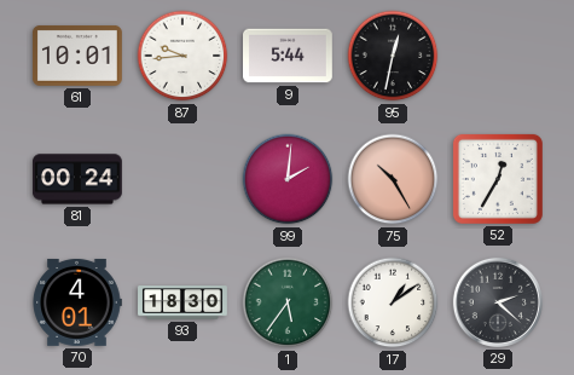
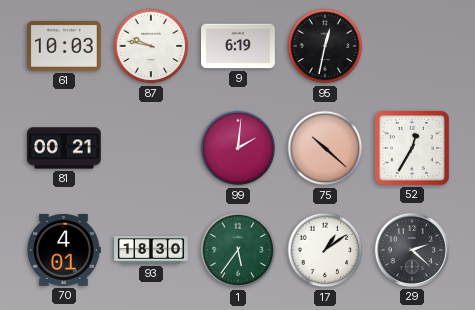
61: 10:01 -> 10:03
87: 9:44 -> 9:47
9: 5:44 -> 6:19
81: 00:24 -> 00:21
75: 10:25 -> 10:22
